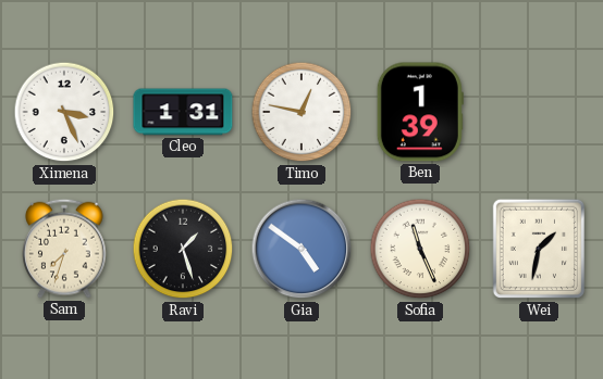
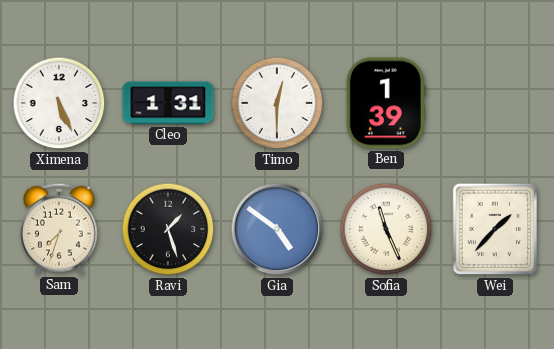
Ximena: 3:26 -> 5:26
Timo: 12:47 -> 12:30
Wei: 1:32 -> 1:37
